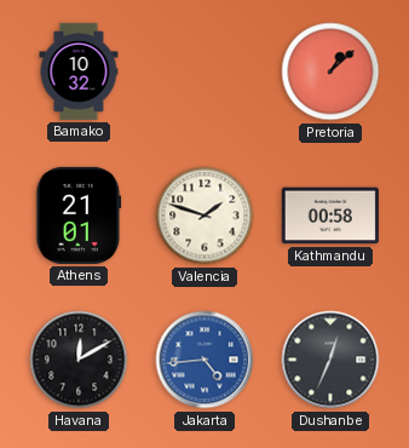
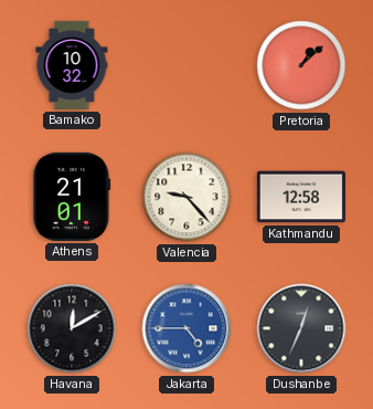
Valencia: 1:48 -> 9:23
Kathmandu: 00:58 -> 12:58
Jakarta: 4:44 -> 4:45
